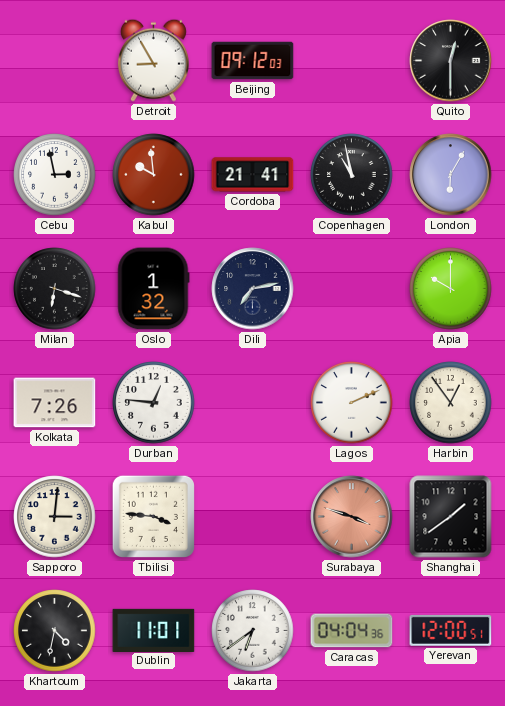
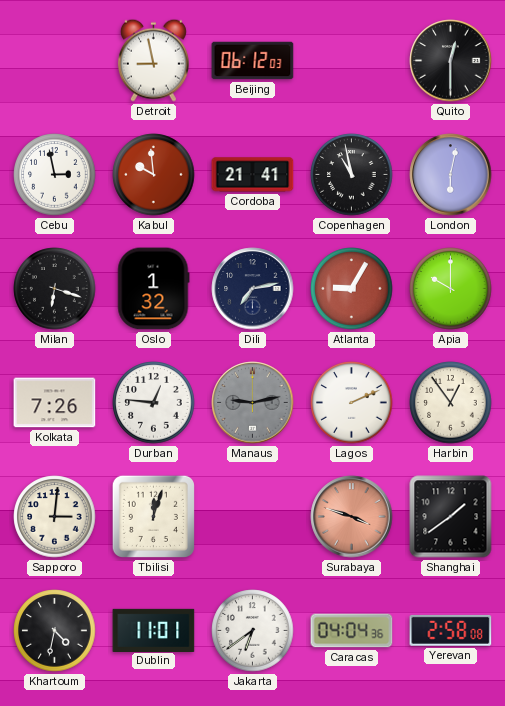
Detroit: 8:55 -> 8:58
Beijing: 09:12 -> 06:12
London: 6:05 -> 6:02
Atlanta: none -> 9:05
Manaus: none -> 9:13
Tbilisi: 3:46 -> 12:03
Yerevan: 12:00 -> 2:58
